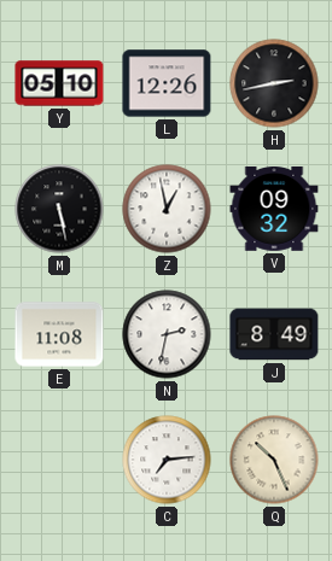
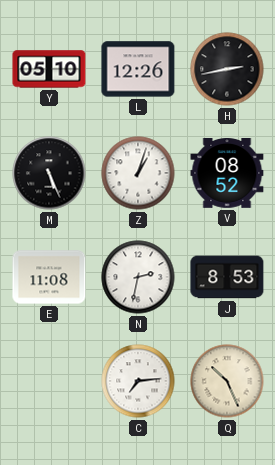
M: 5:28 -> 5:26
Z: 12:58 -> 1:03
V: 09:32 -> 08:52
J: 8:49 -> 8:53
